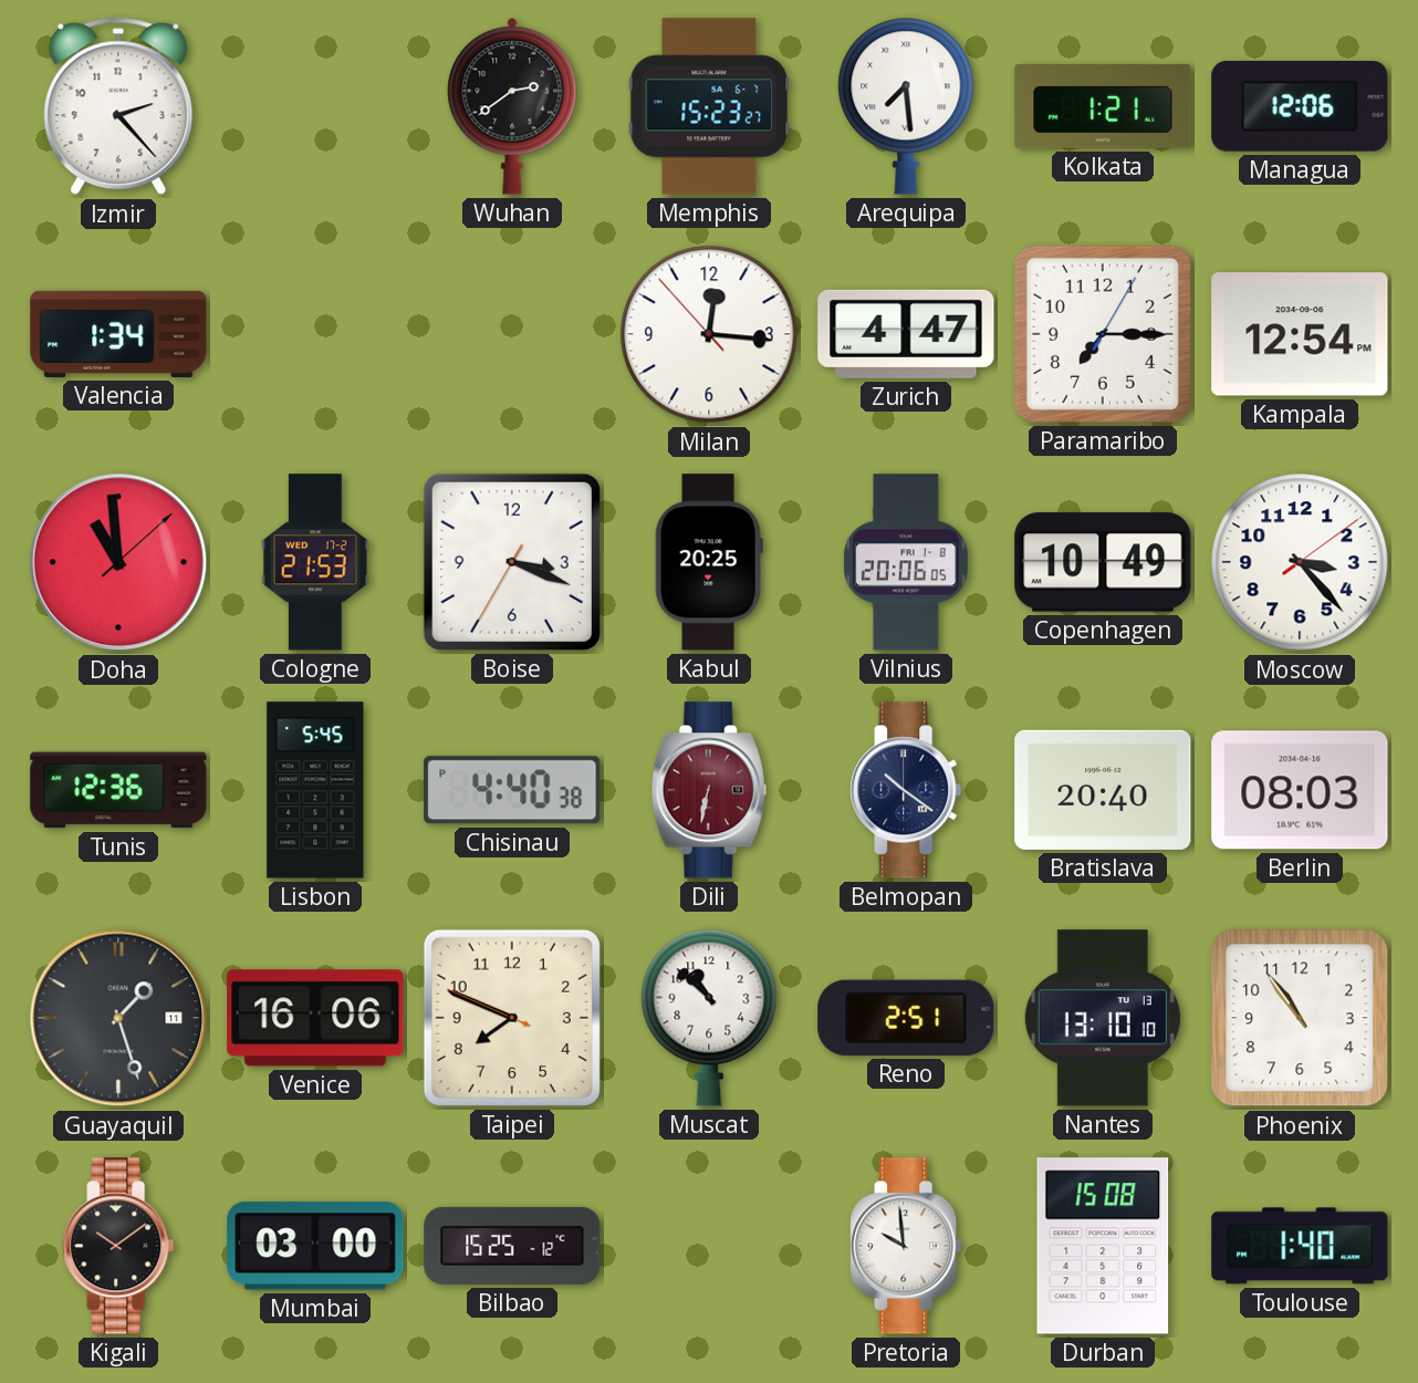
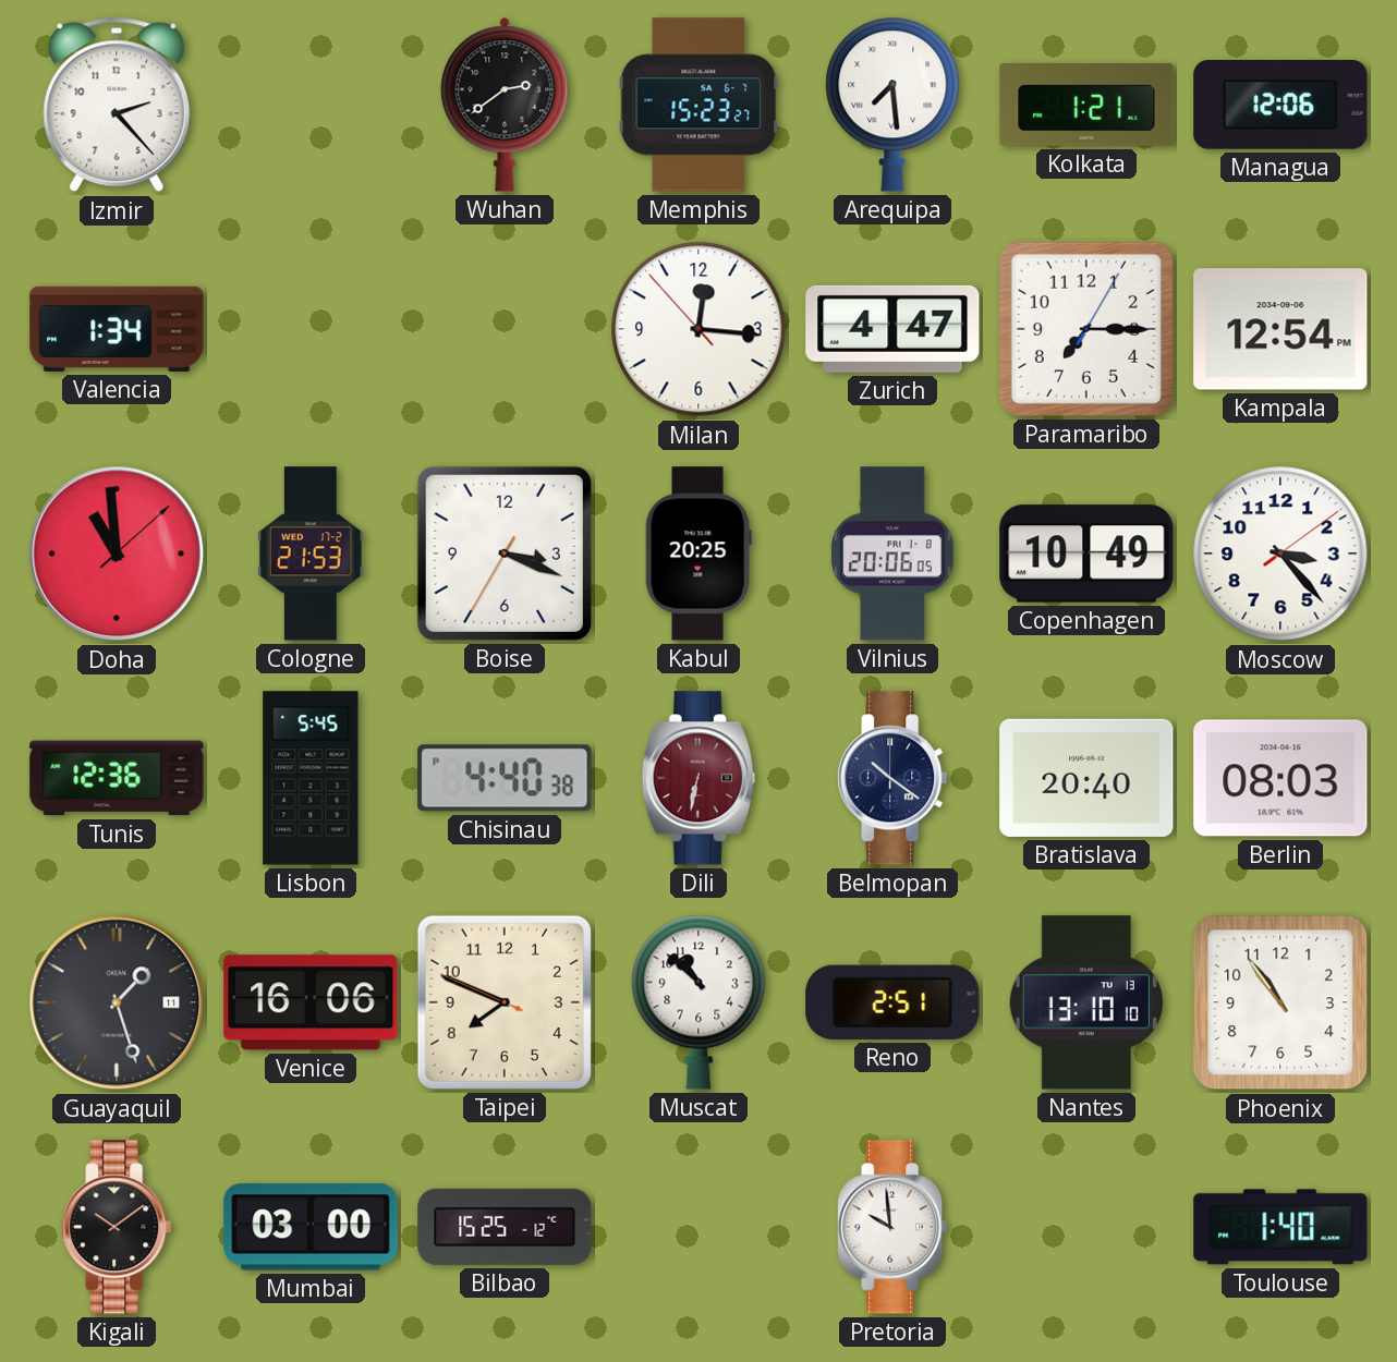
Durban: 15:08 -> none
